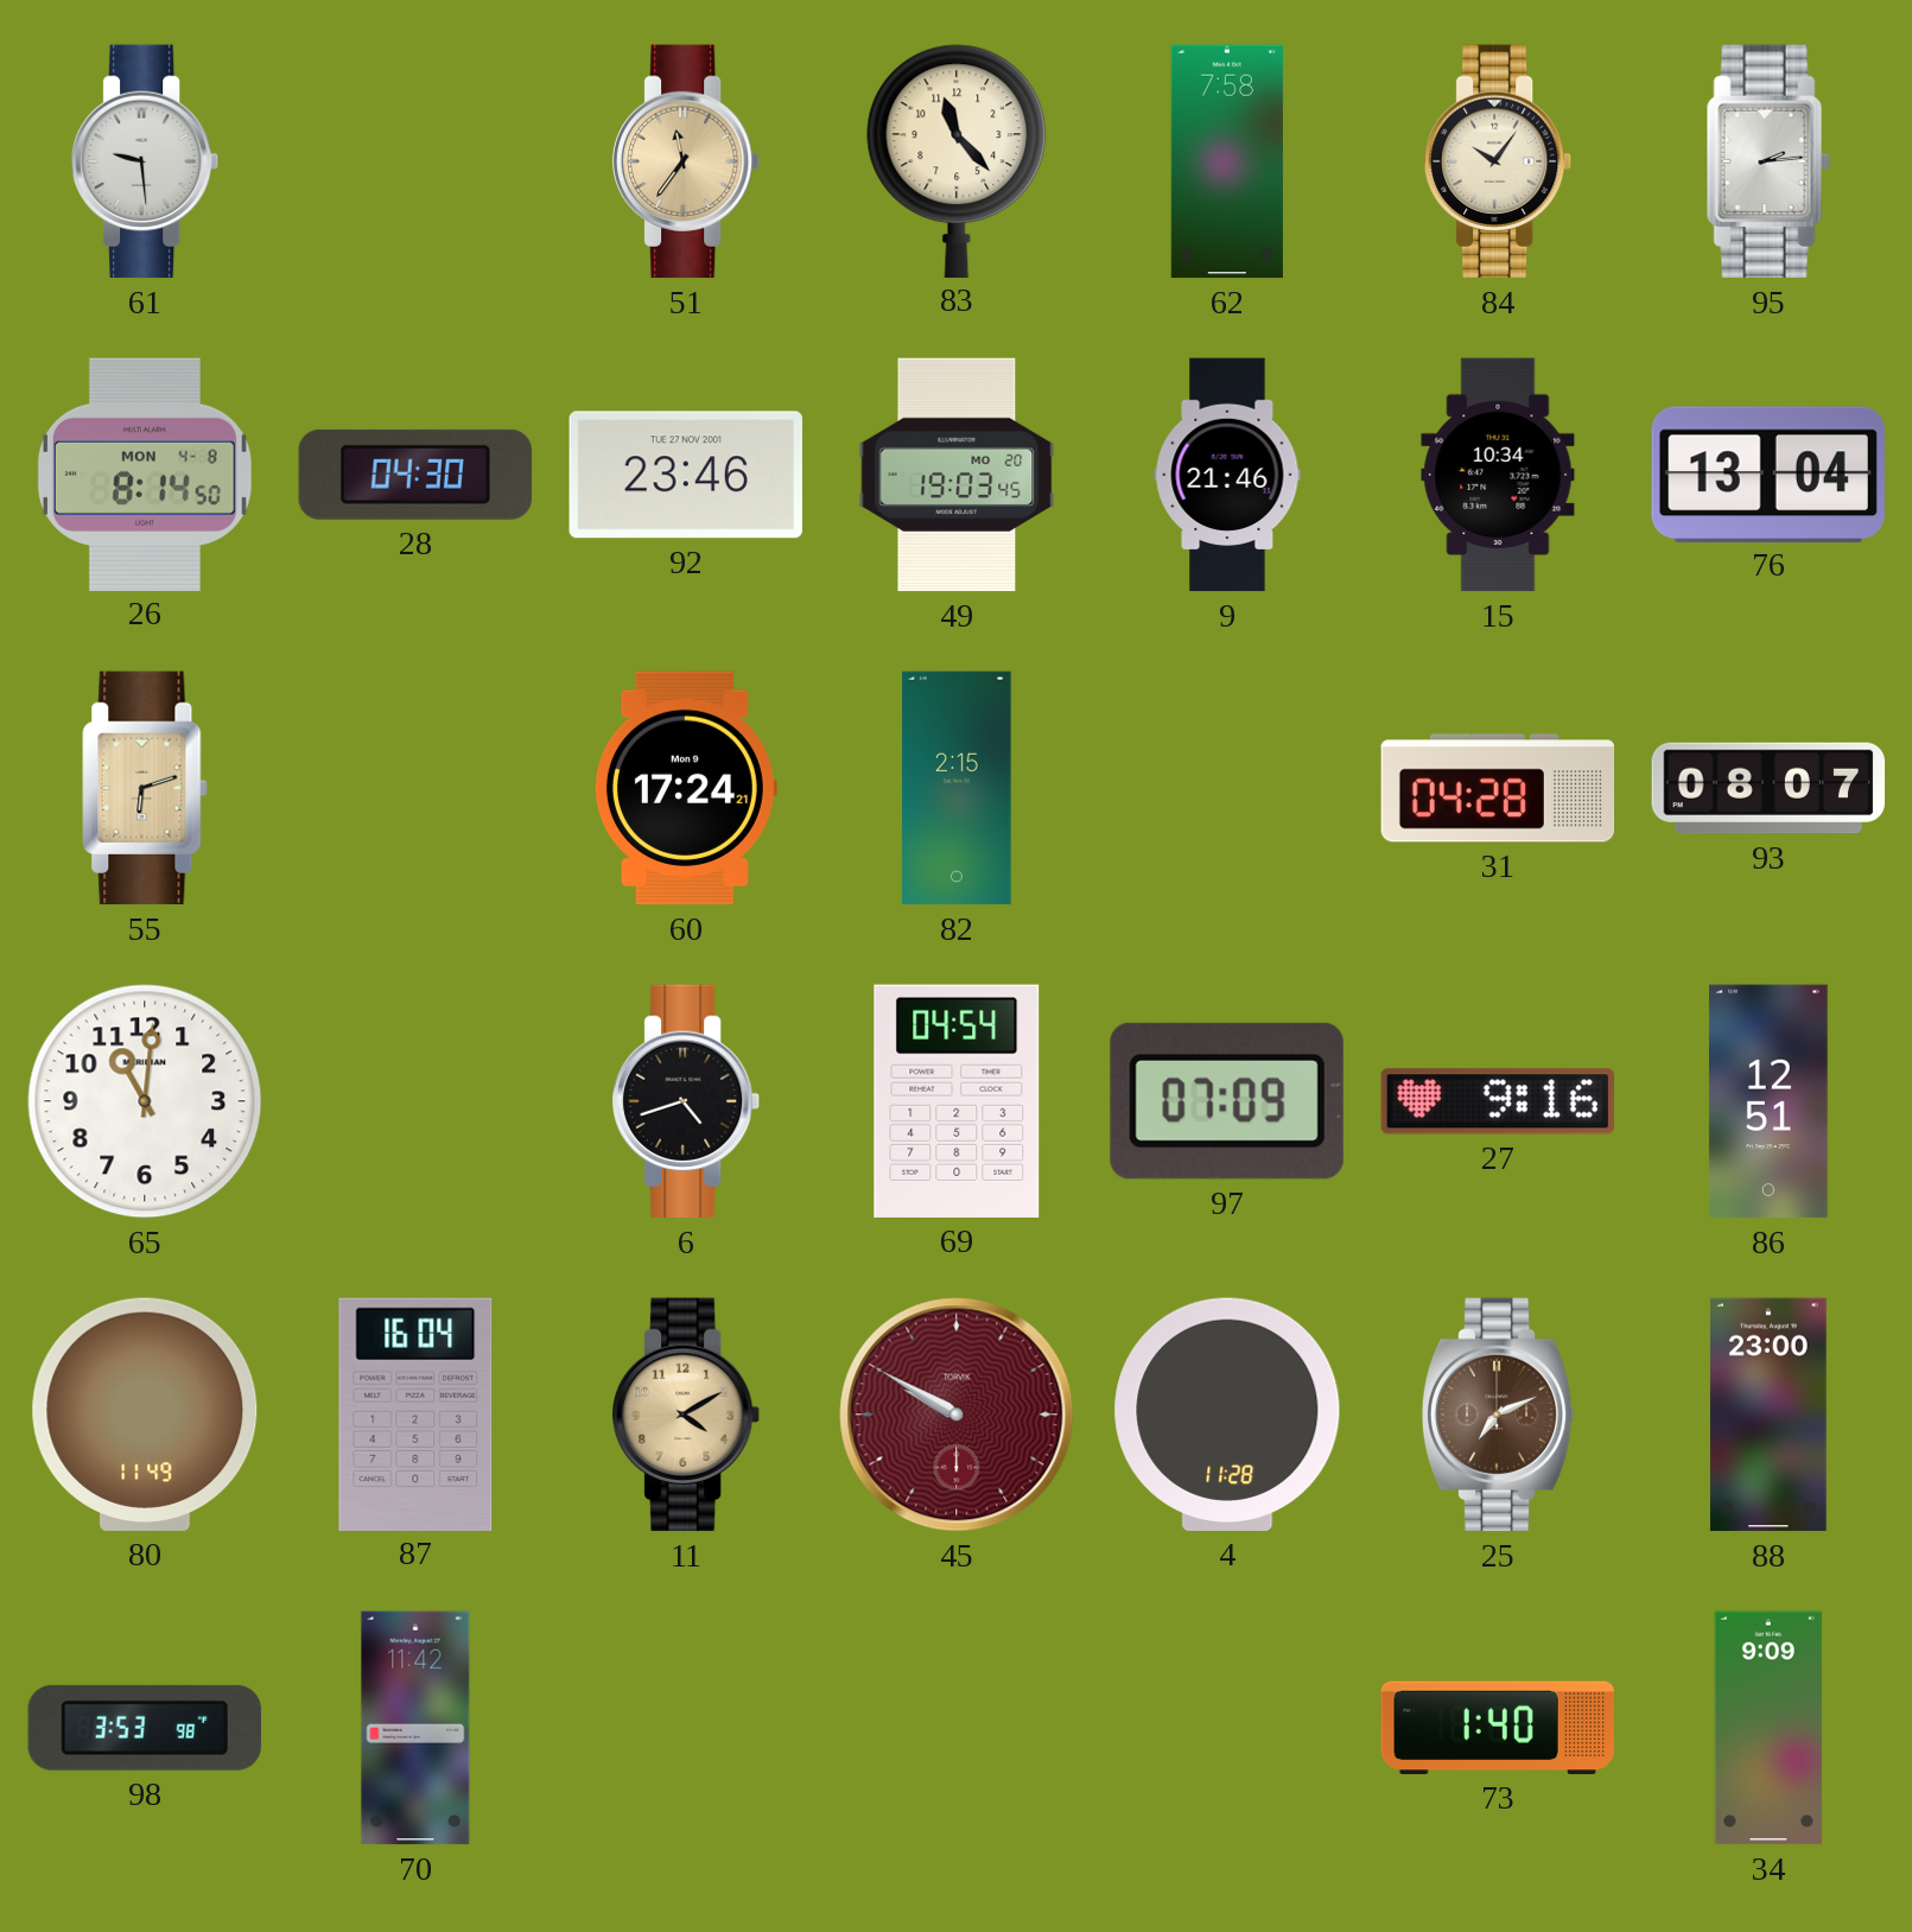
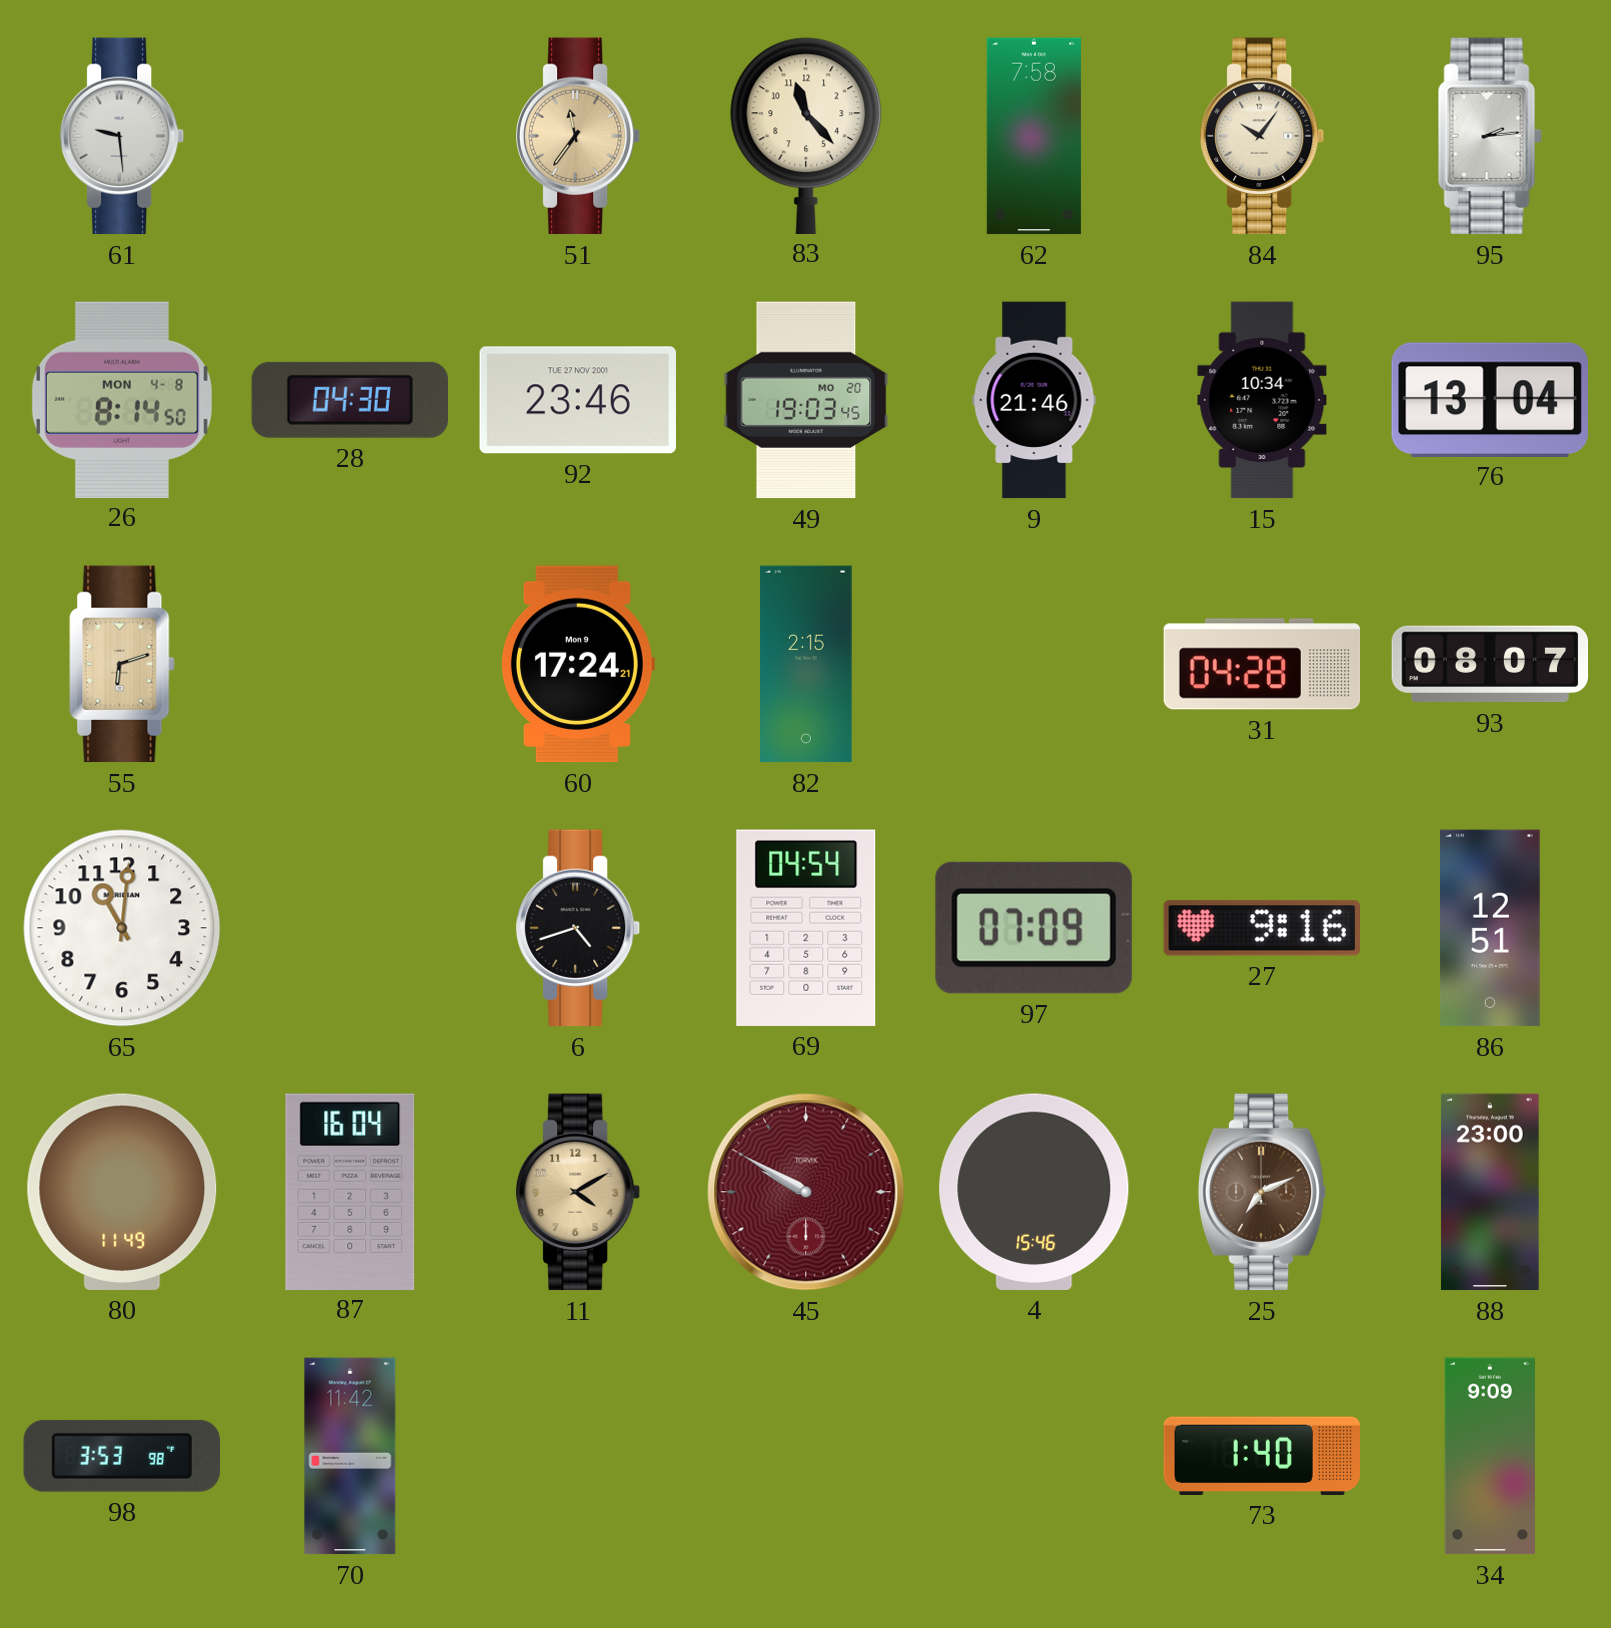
4: 11:28 -> 15:46
